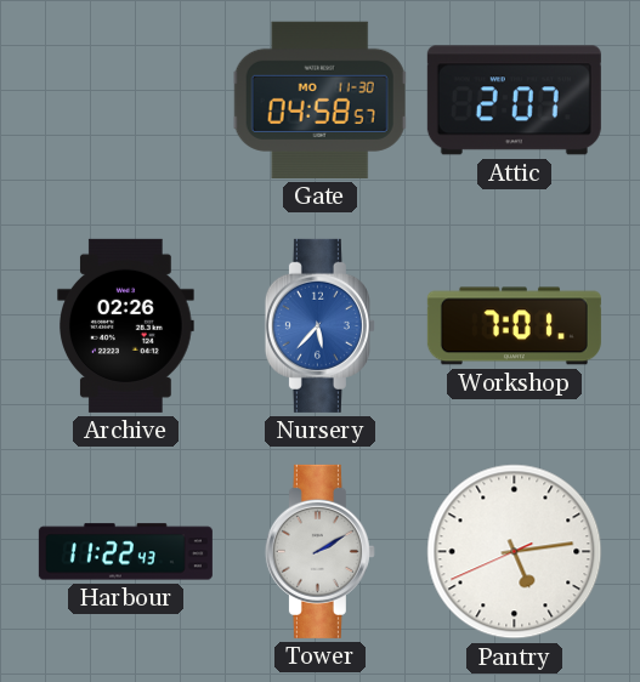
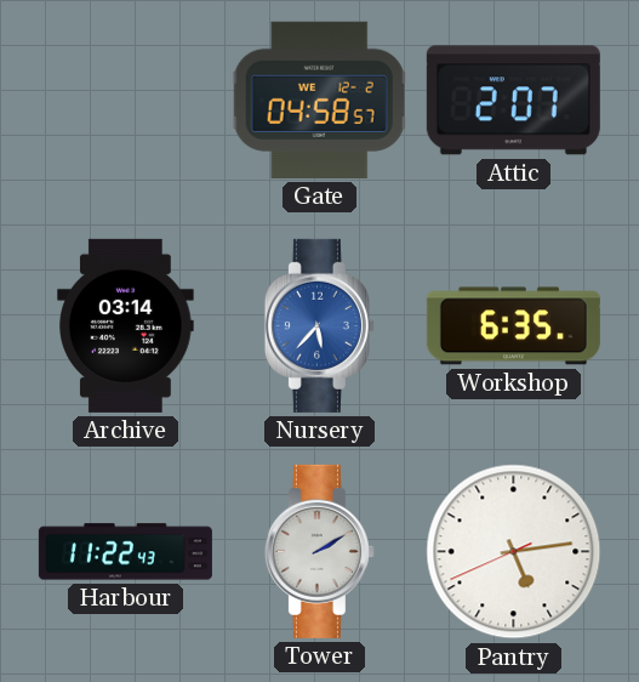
Gate date: MO 11-30 -> WE 12-2
Archive: 02:26 -> 03:14
Workshop: 7:01 -> 6:35
